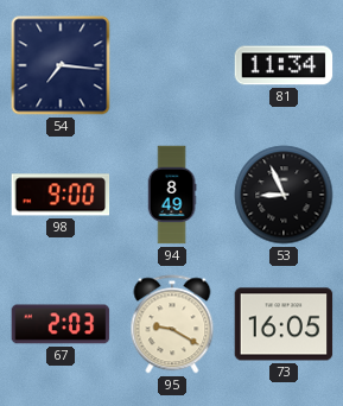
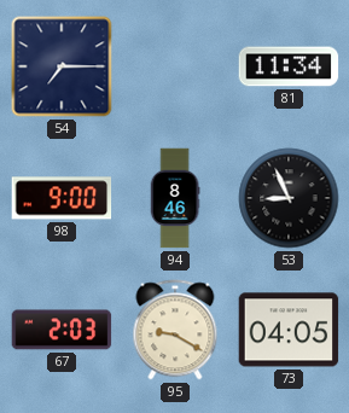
54: 7:16 -> 7:15
94: 8:49 -> 8:46
73: 16:05 -> 04:05
